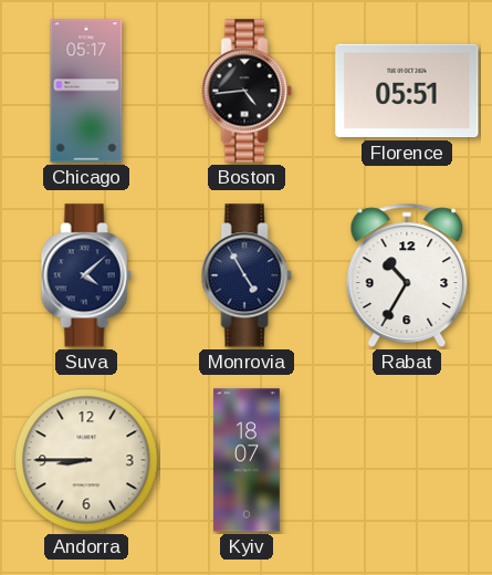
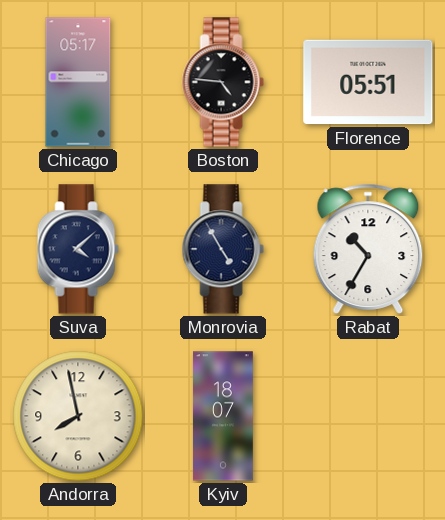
Boston: 4:44 -> 4:46
Andorra: 8:45 -> 7:58
